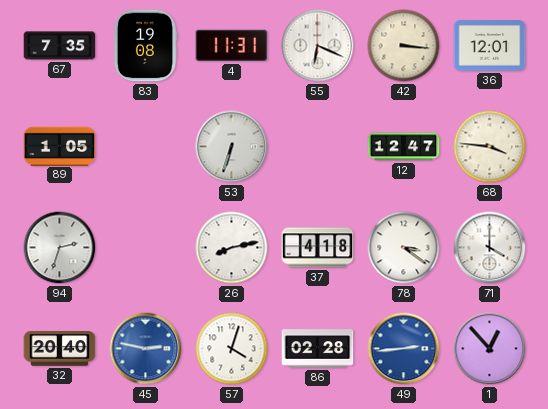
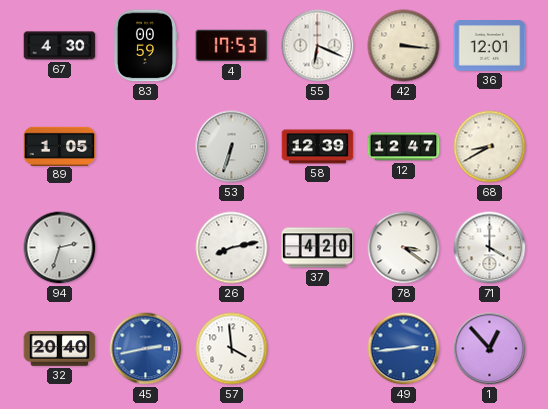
67: 7:35 -> 4:30
83: 19:08 -> 00:59
4: 11:31 -> 17:53
58: none -> 12:39
68: 3:46 -> 8:40
37: 4:18 -> 4:20
45: 2:47 -> 2:43
57: 4:03 -> 3:59
86: 02:28 -> none
